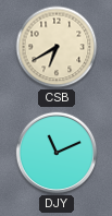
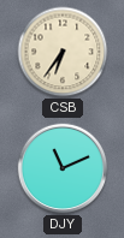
CSB: 6:40 -> 6:36
